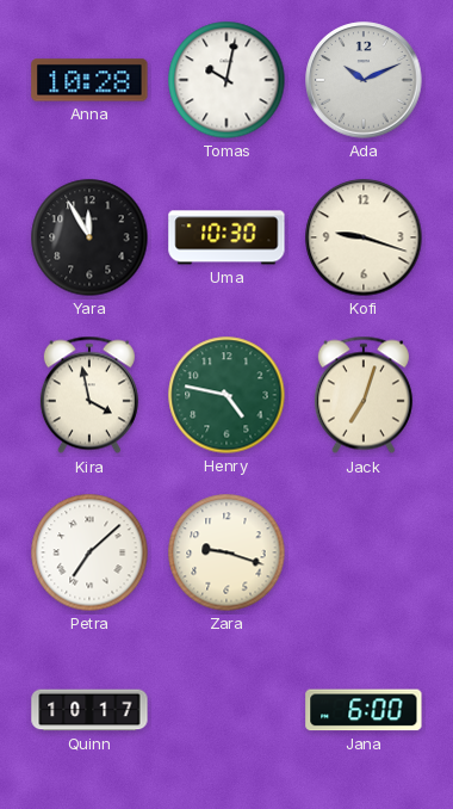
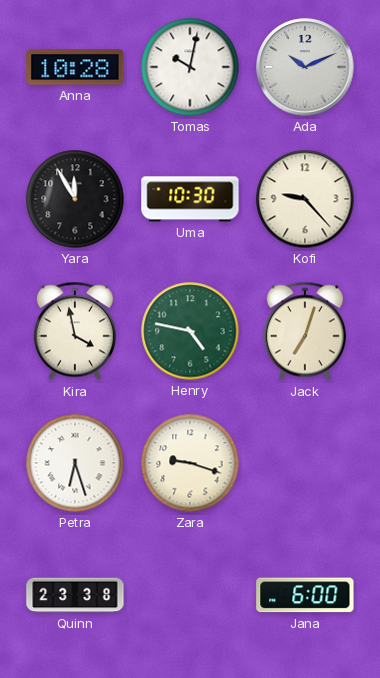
Kofi: 9:18 -> 9:23
Petra: 7:08 -> 6:27
Quinn: 10:17 -> 23:38
